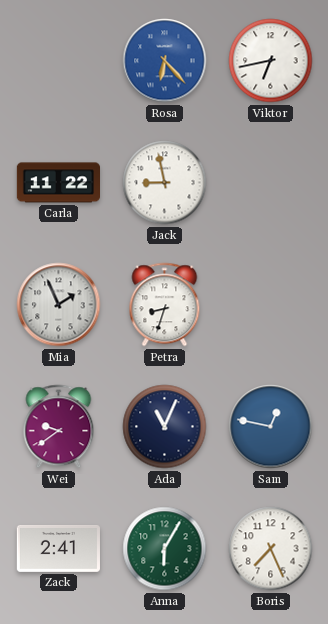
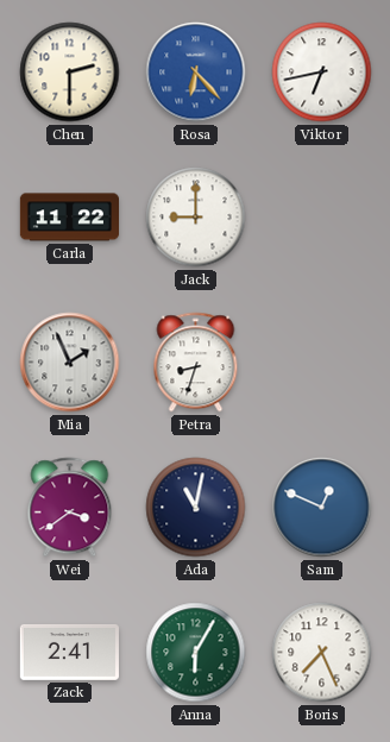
Chen: none -> 2:30
Jack: 8:58 -> 9:00
Wei: 9:39 -> 3:39
Ada: 11:04 -> 11:02
Sam: 12:47 -> 12:49
